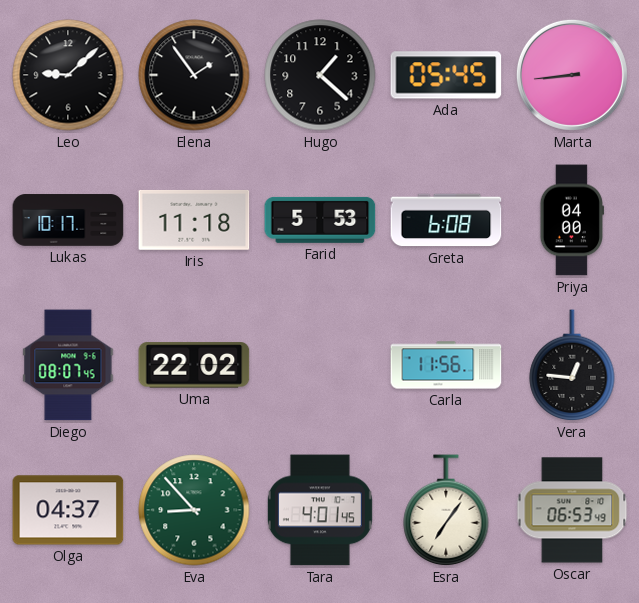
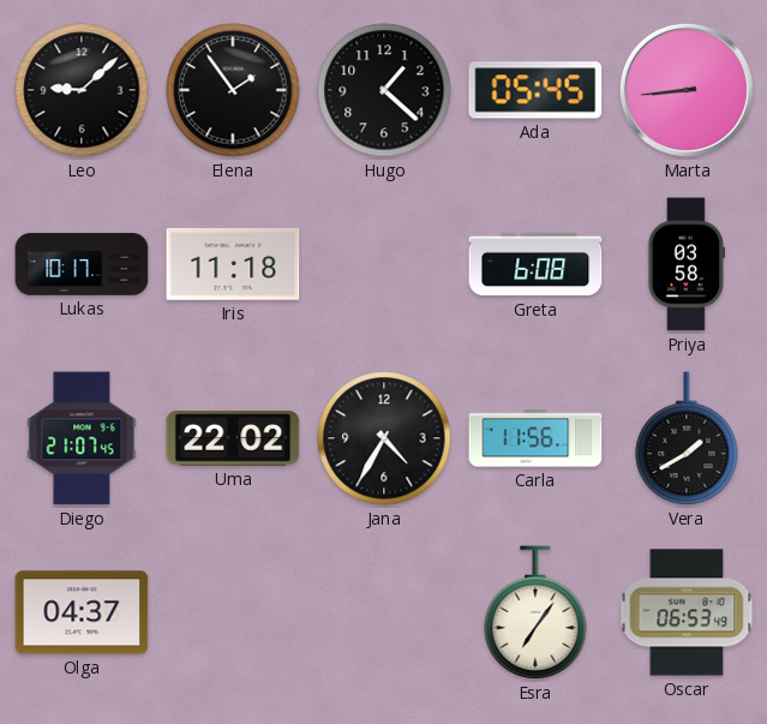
Farid: 5:53 -> none
Priya: 04:00 -> 03:58
Diego: 08:07 -> 21:07
Jana: none -> 4:35
Vera: 12:46 -> 1:40
Eva: 8:53 -> none
Tara: 4:01 -> none
